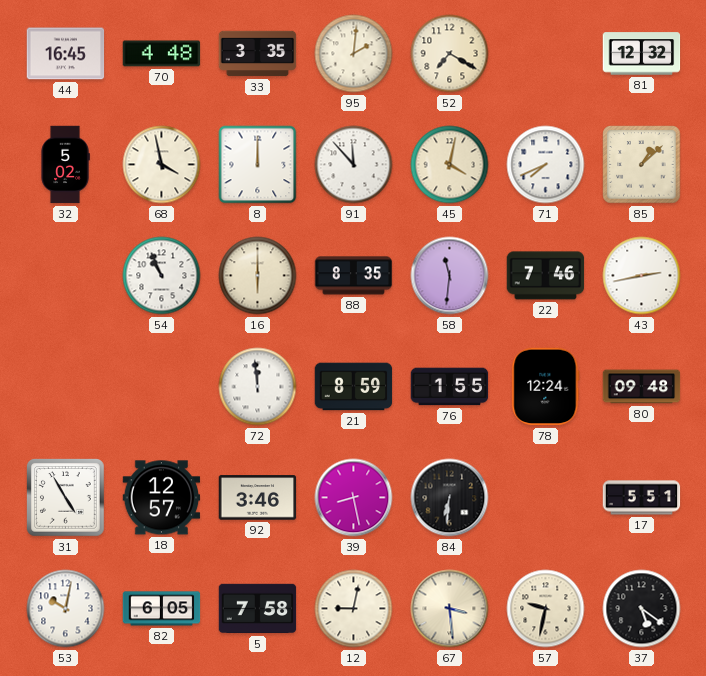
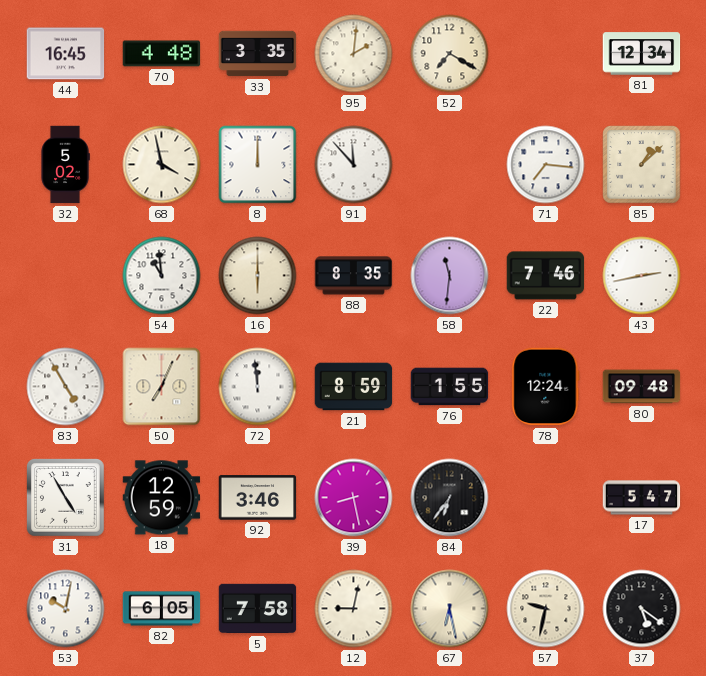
81: 12:32 -> 12:34
45: 4:02 -> none
71: 7:41 -> 7:16
54: 10:56 -> 10:59
83: none -> 4:55
50: none -> 7:04
18: 12:57 -> 12:59
84: 6:31 -> 6:36
17: 5:51 -> 5:47
67: 3:29 -> 6:28
